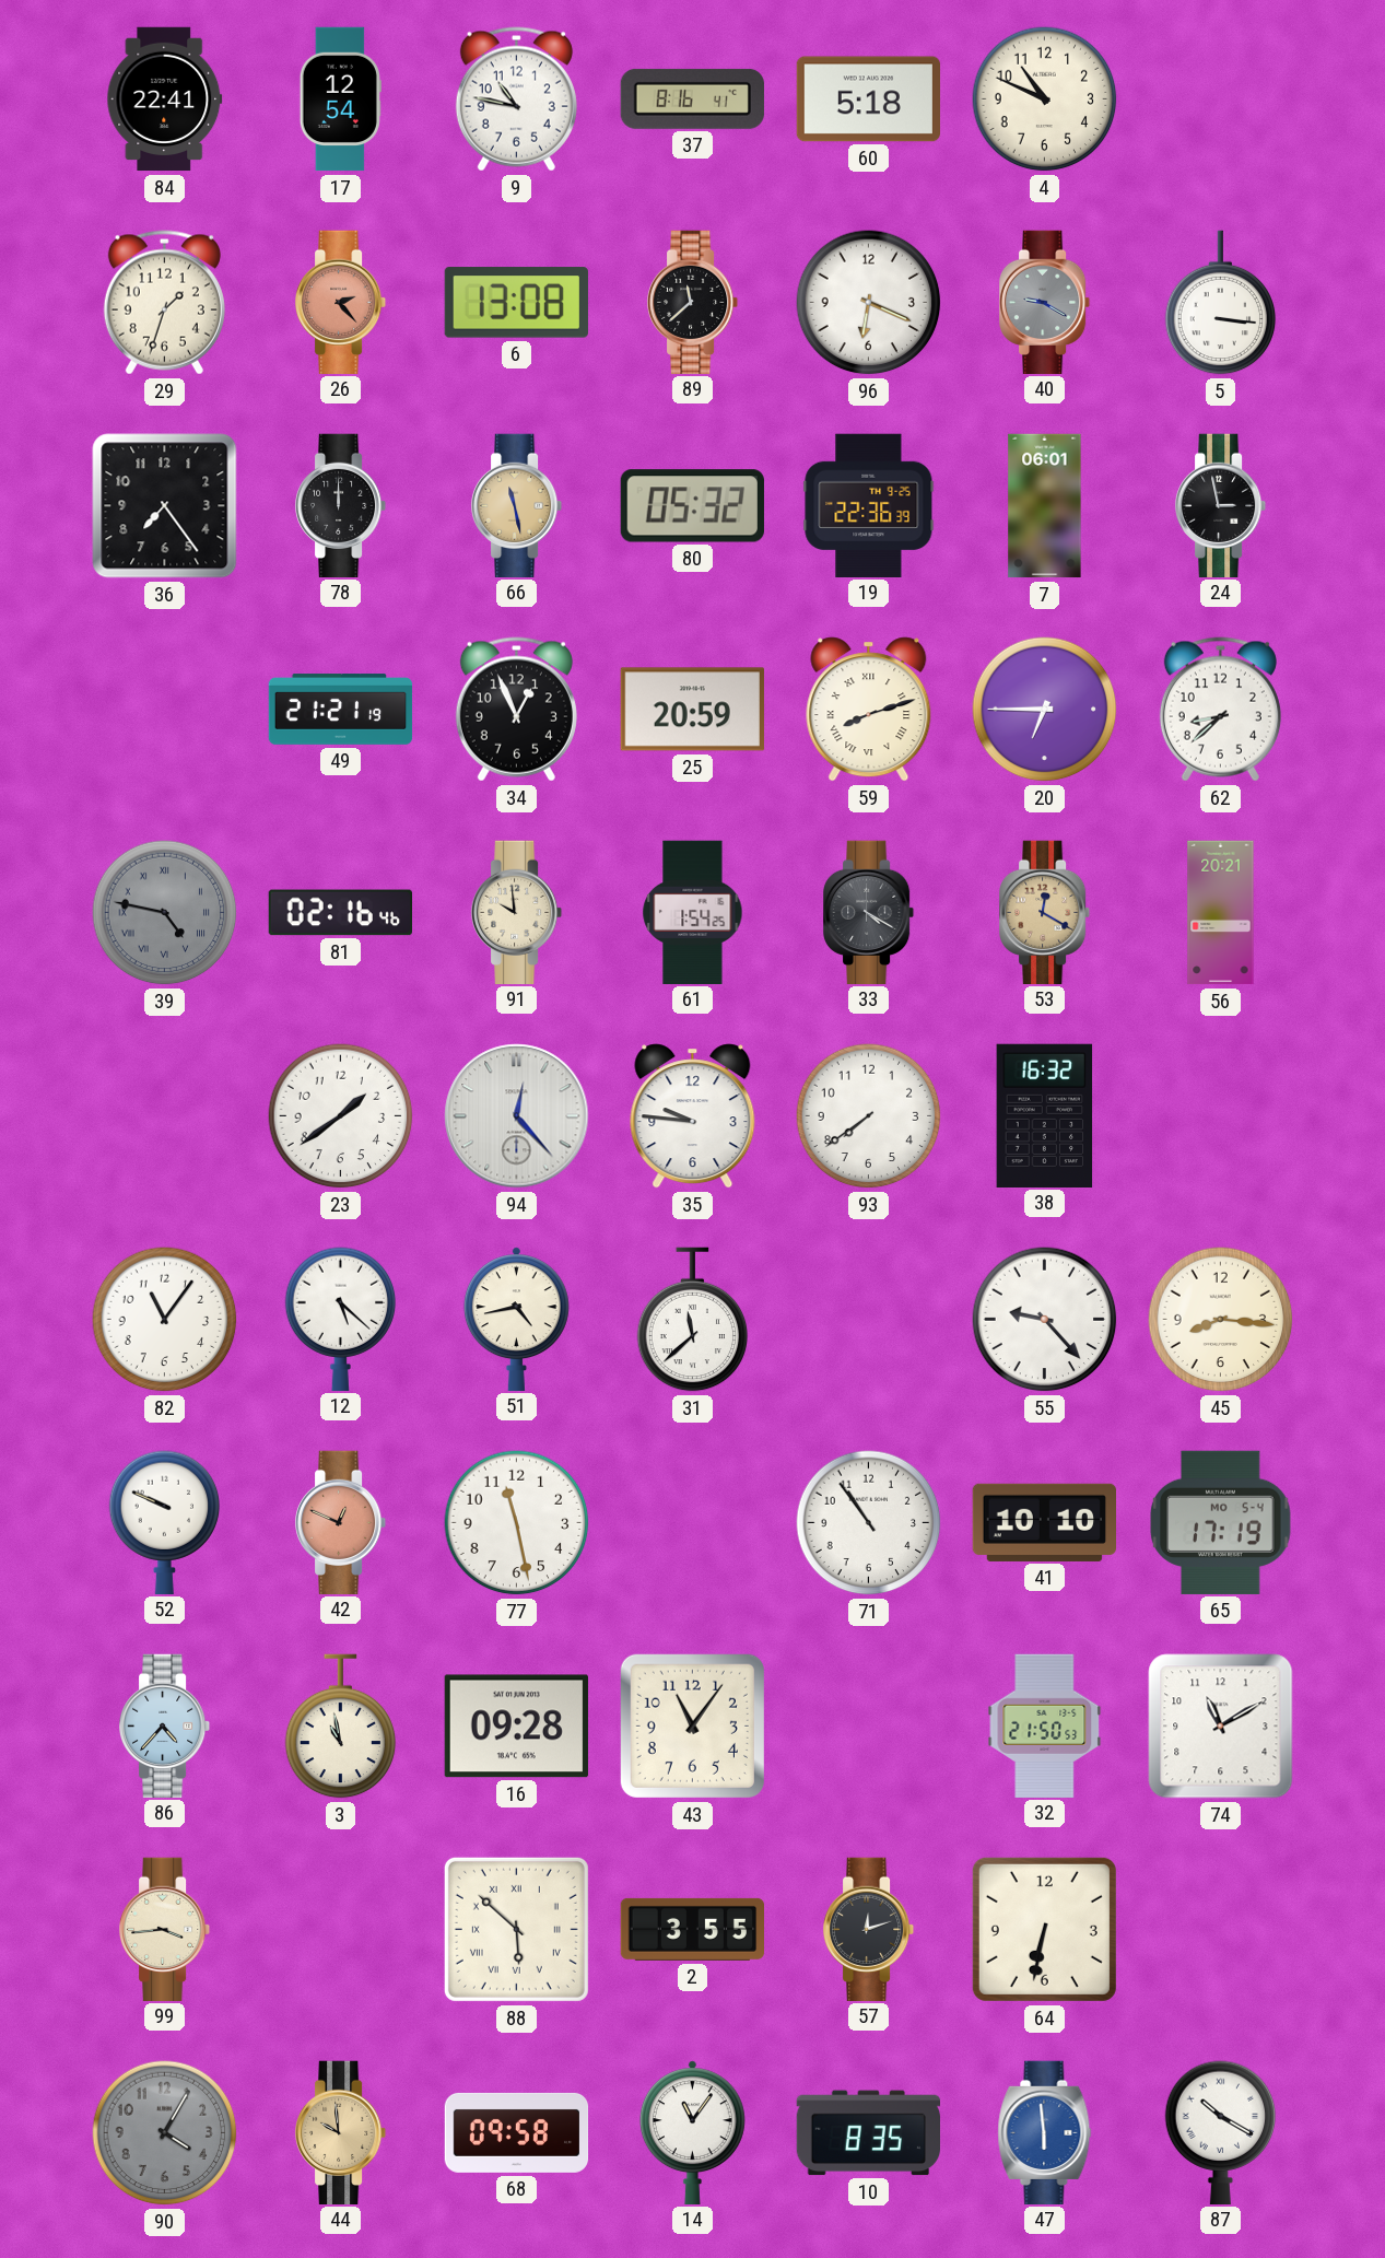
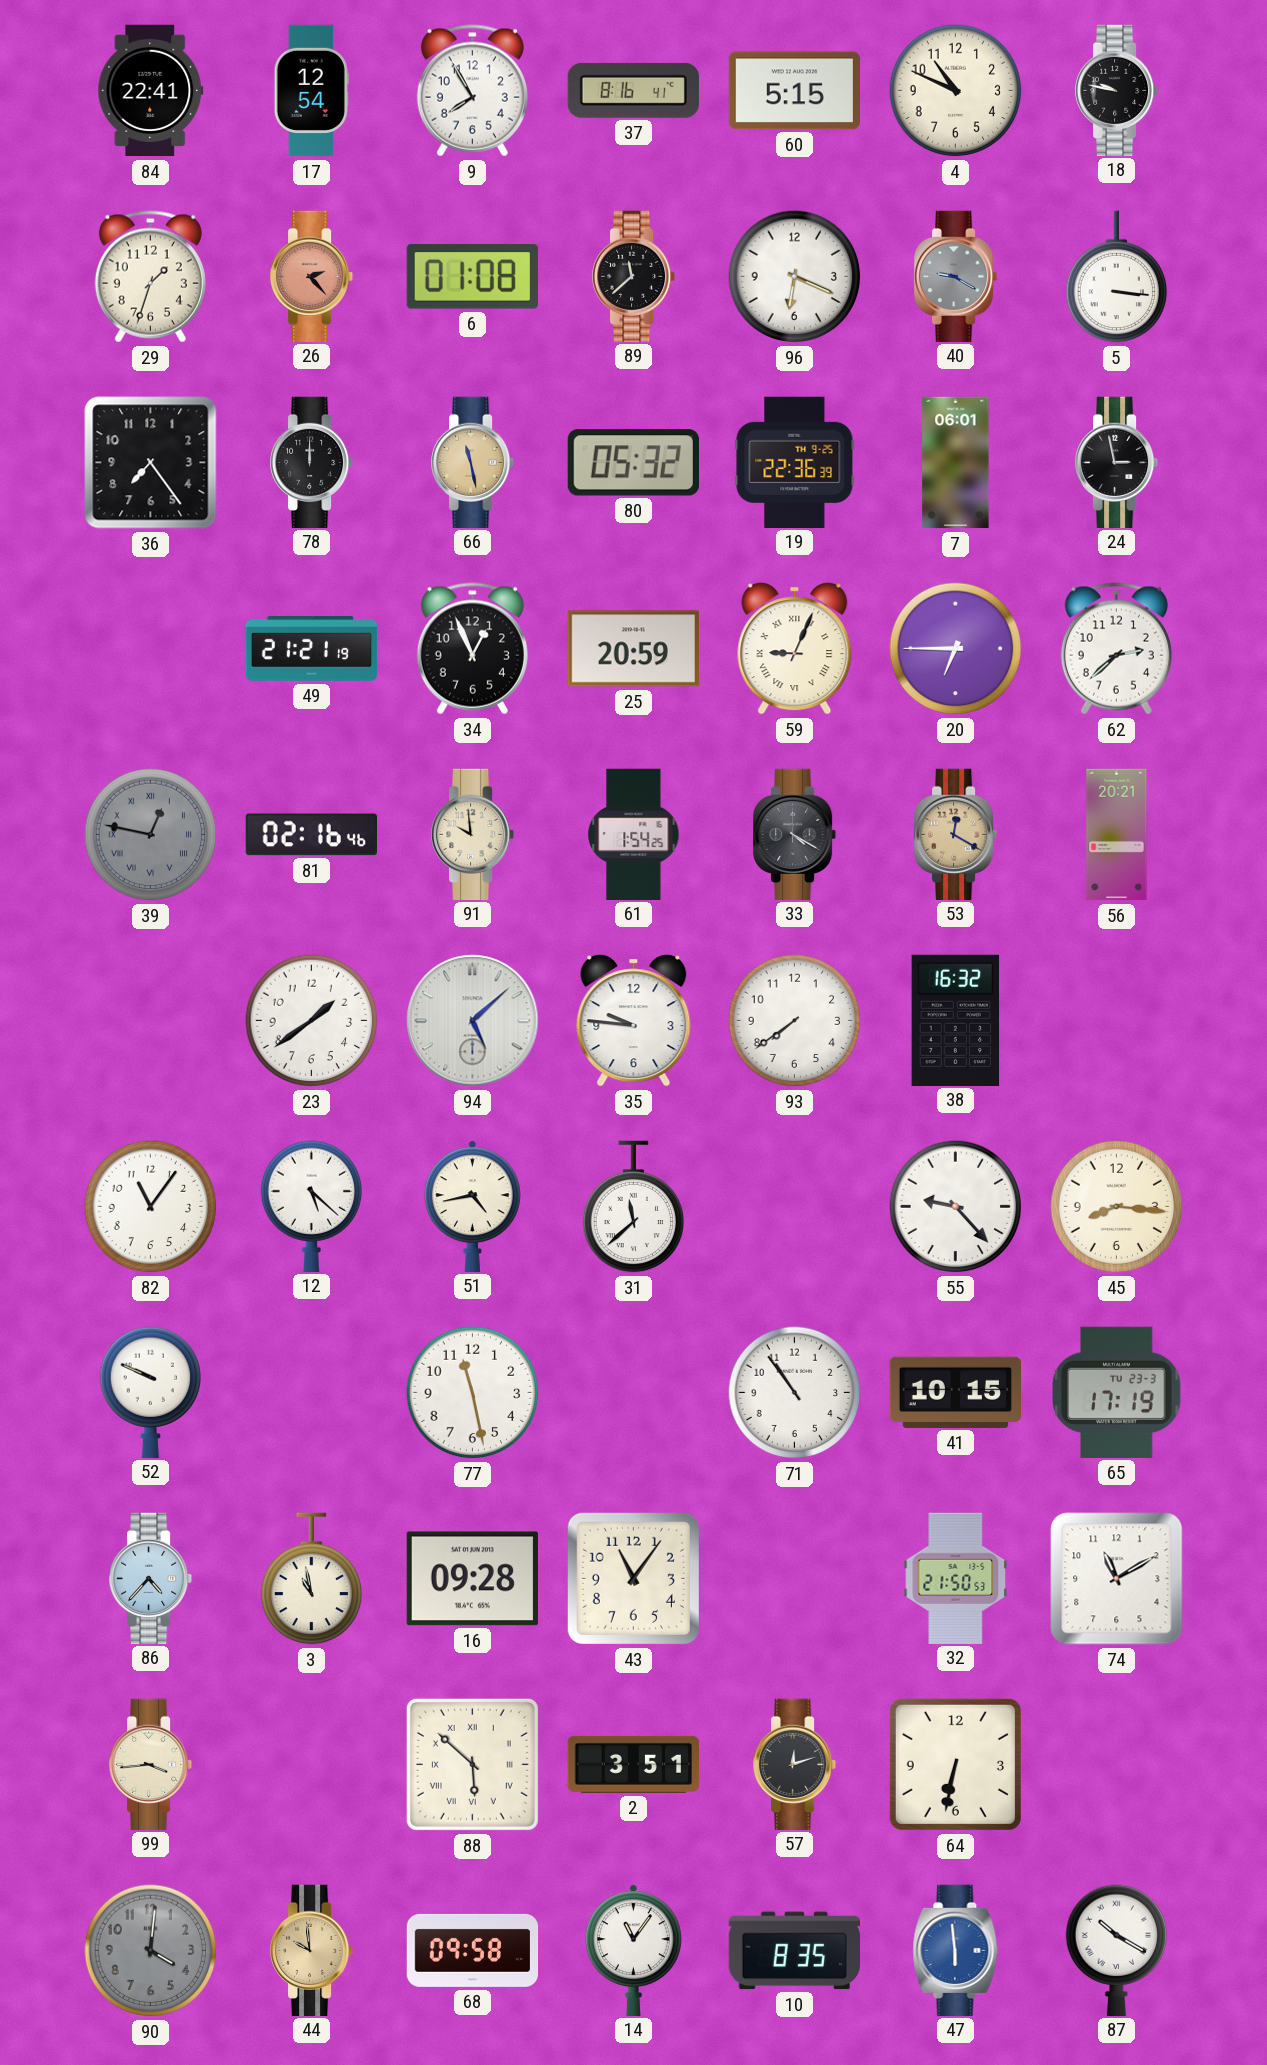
9: 10:47 -> 7:55
60: 5:18 -> 5:15
18: none -> 9:47
6: 13:08 -> 01:08
59: 8:12 -> 9:04
62: 8:38 -> 2:38
39: 4:47 -> 12:47
94: 12:23 -> 5:08
42: 12:49 -> none
41: 10:10 -> 10:15
65 date: MO 5-4 -> TU 23-3
2: 3:55 -> 3:51
90: 4:05 -> 4:01
